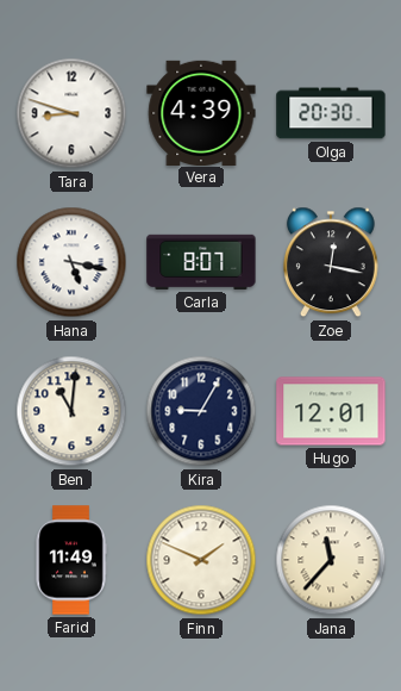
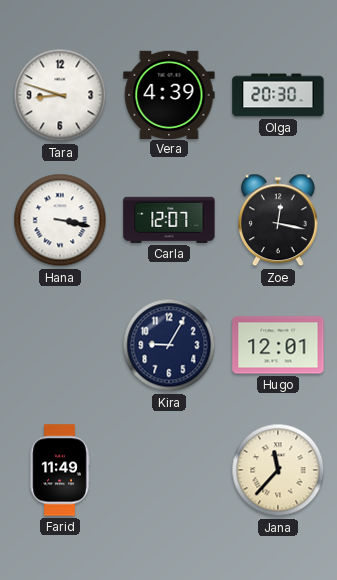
Hana: 5:17 -> 3:17
Carla: 8:07 -> 12:07
Ben: 11:01 -> none
Finn: 1:49 -> none
